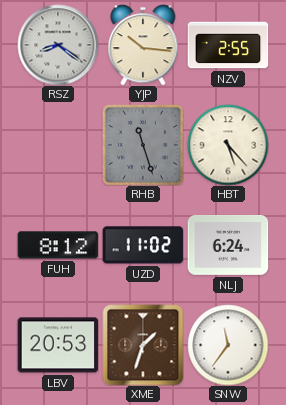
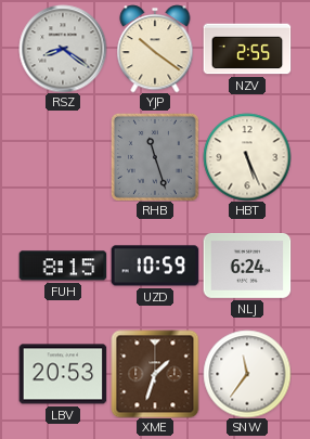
YJP: 10:16 -> 10:21
HBT: 5:23 -> 5:26
FUH: 8:12 -> 8:15
UZD: 11:02 -> 10:59
